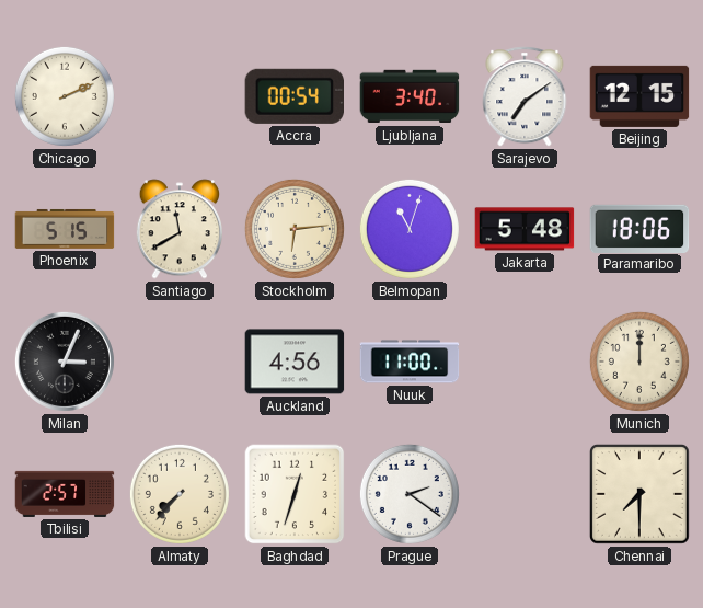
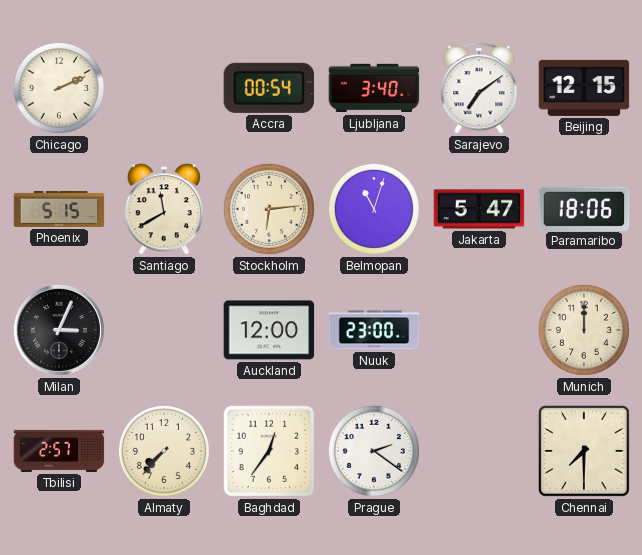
Jakarta: 5:48 -> 5:47
Auckland: 4:56 -> 12:00
Nuuk: 11:00 -> 23:00
Baghdad: 12:33 -> 12:36
